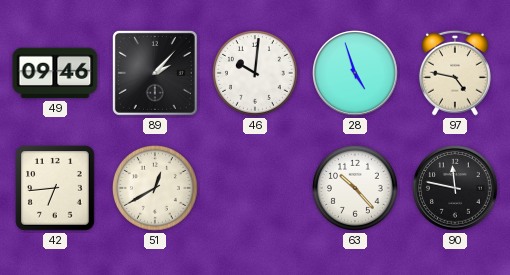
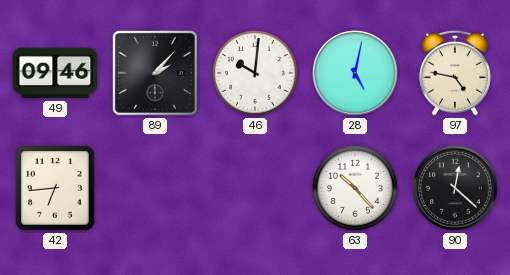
28: 4:57 -> 5:02
51: 12:40 -> none
90: 11:47 -> 12:22
